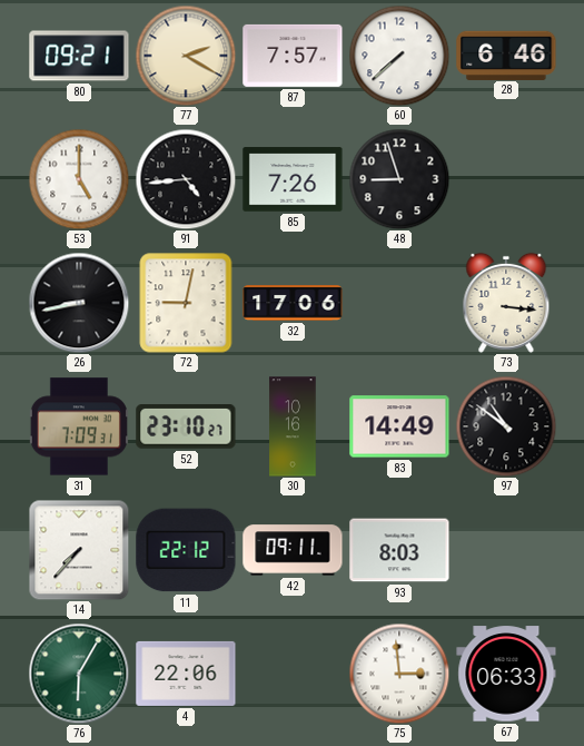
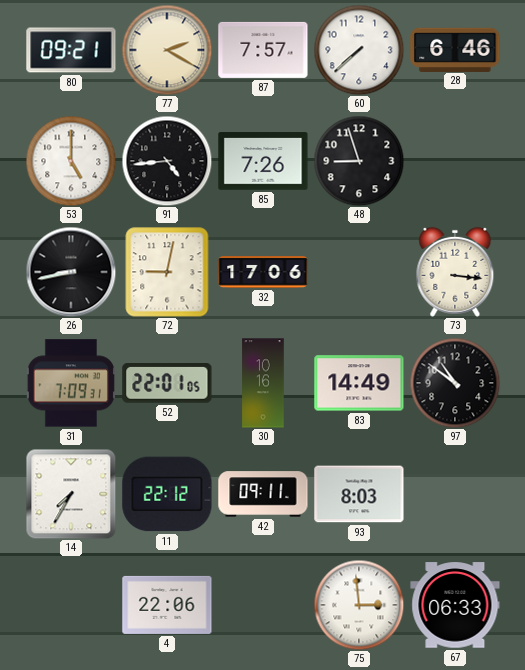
52: 23:10 -> 22:01
14: 7:37 -> 7:35
76: 6:05 -> none
